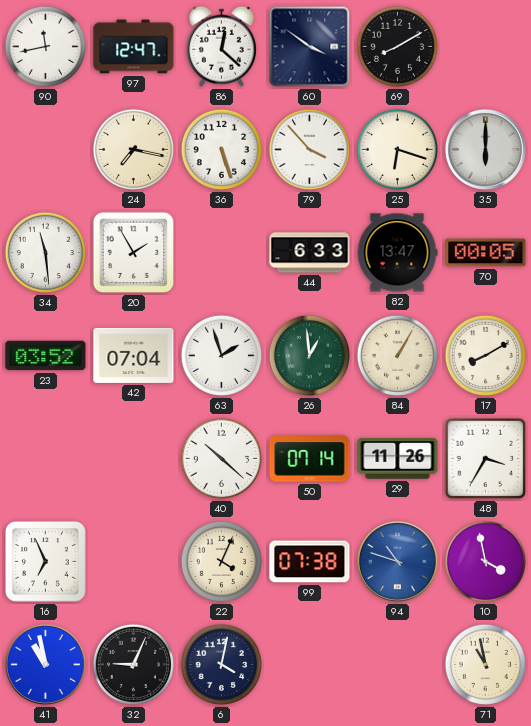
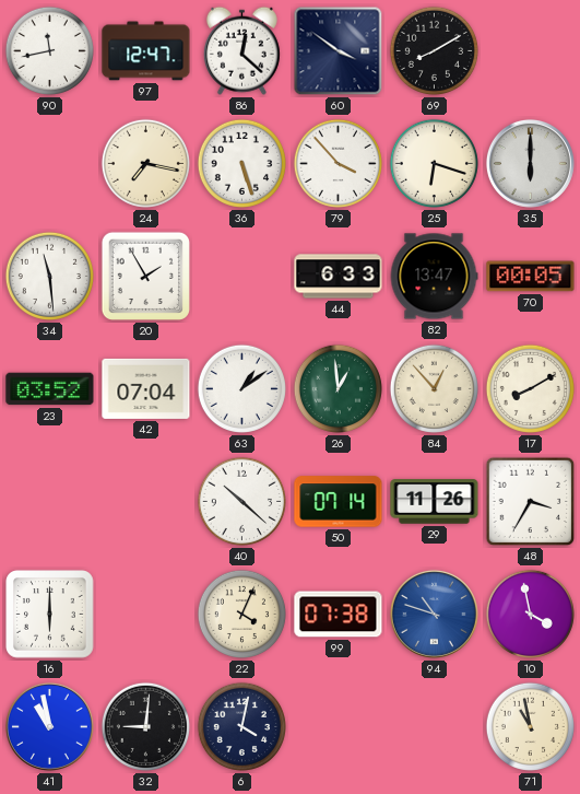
63: 1:57 -> 1:09
84: 1:05 -> 12:53
16: 6:56 -> 6:00
32: 9:04 -> 9:01
